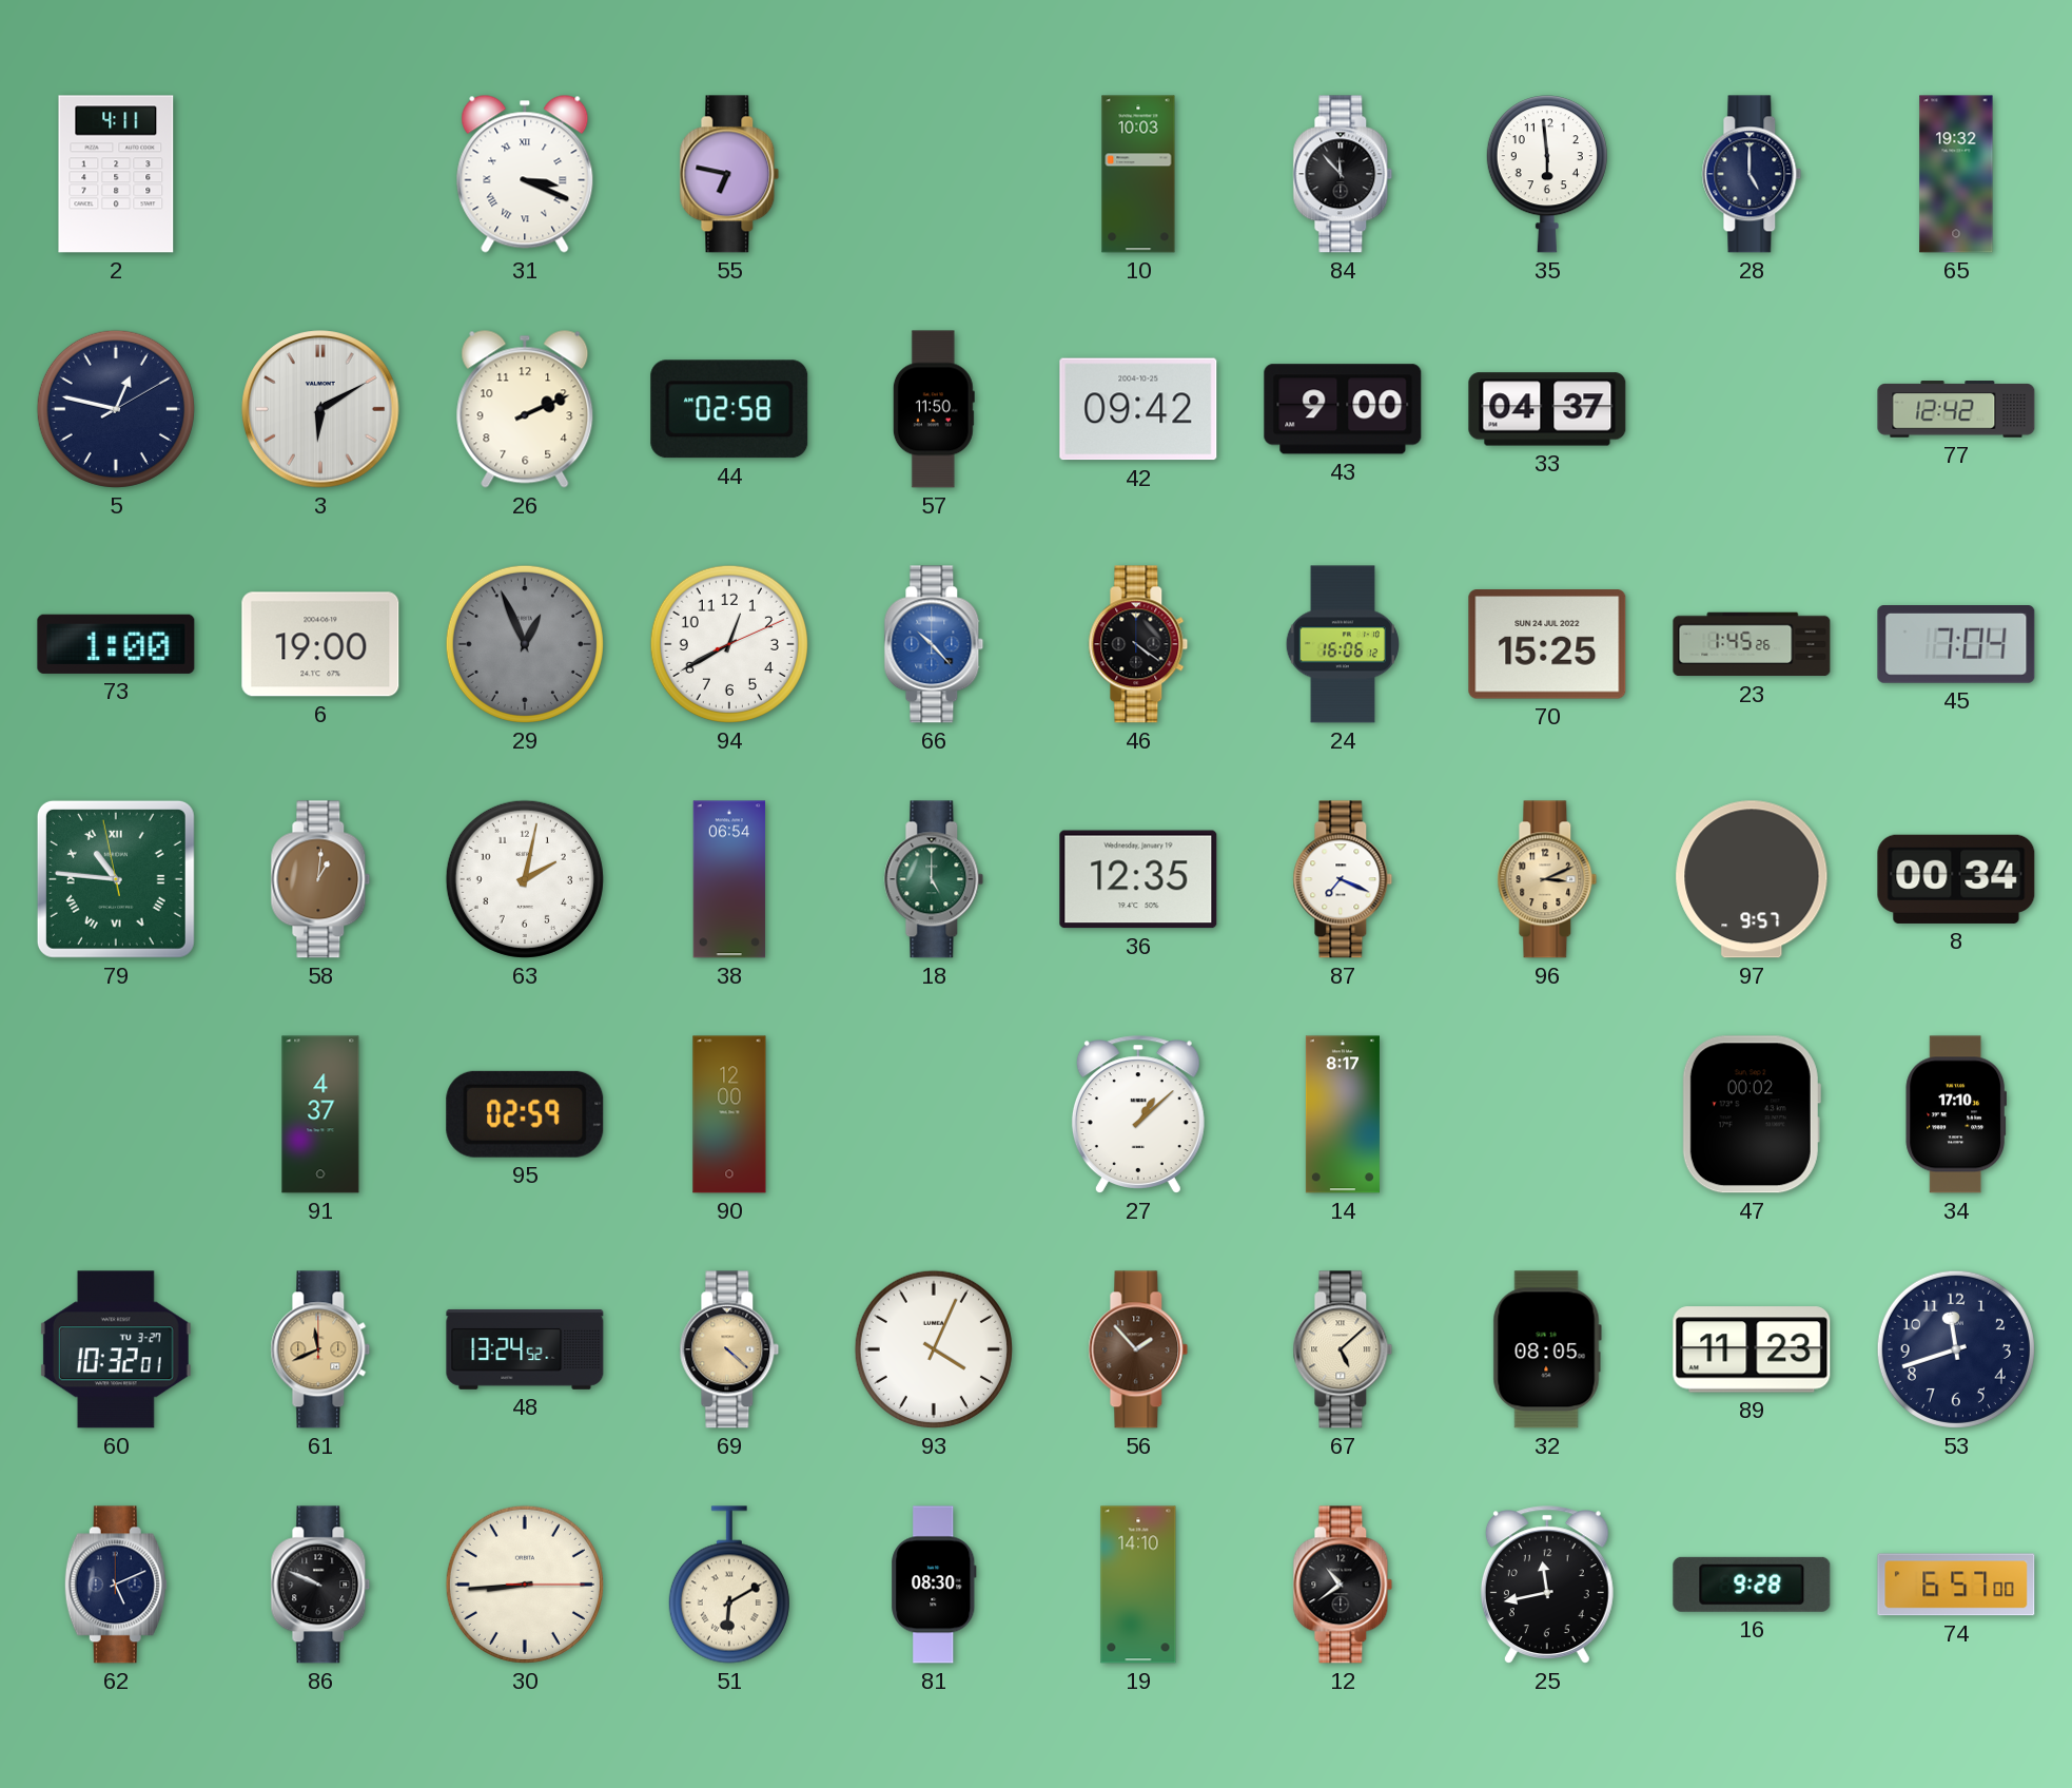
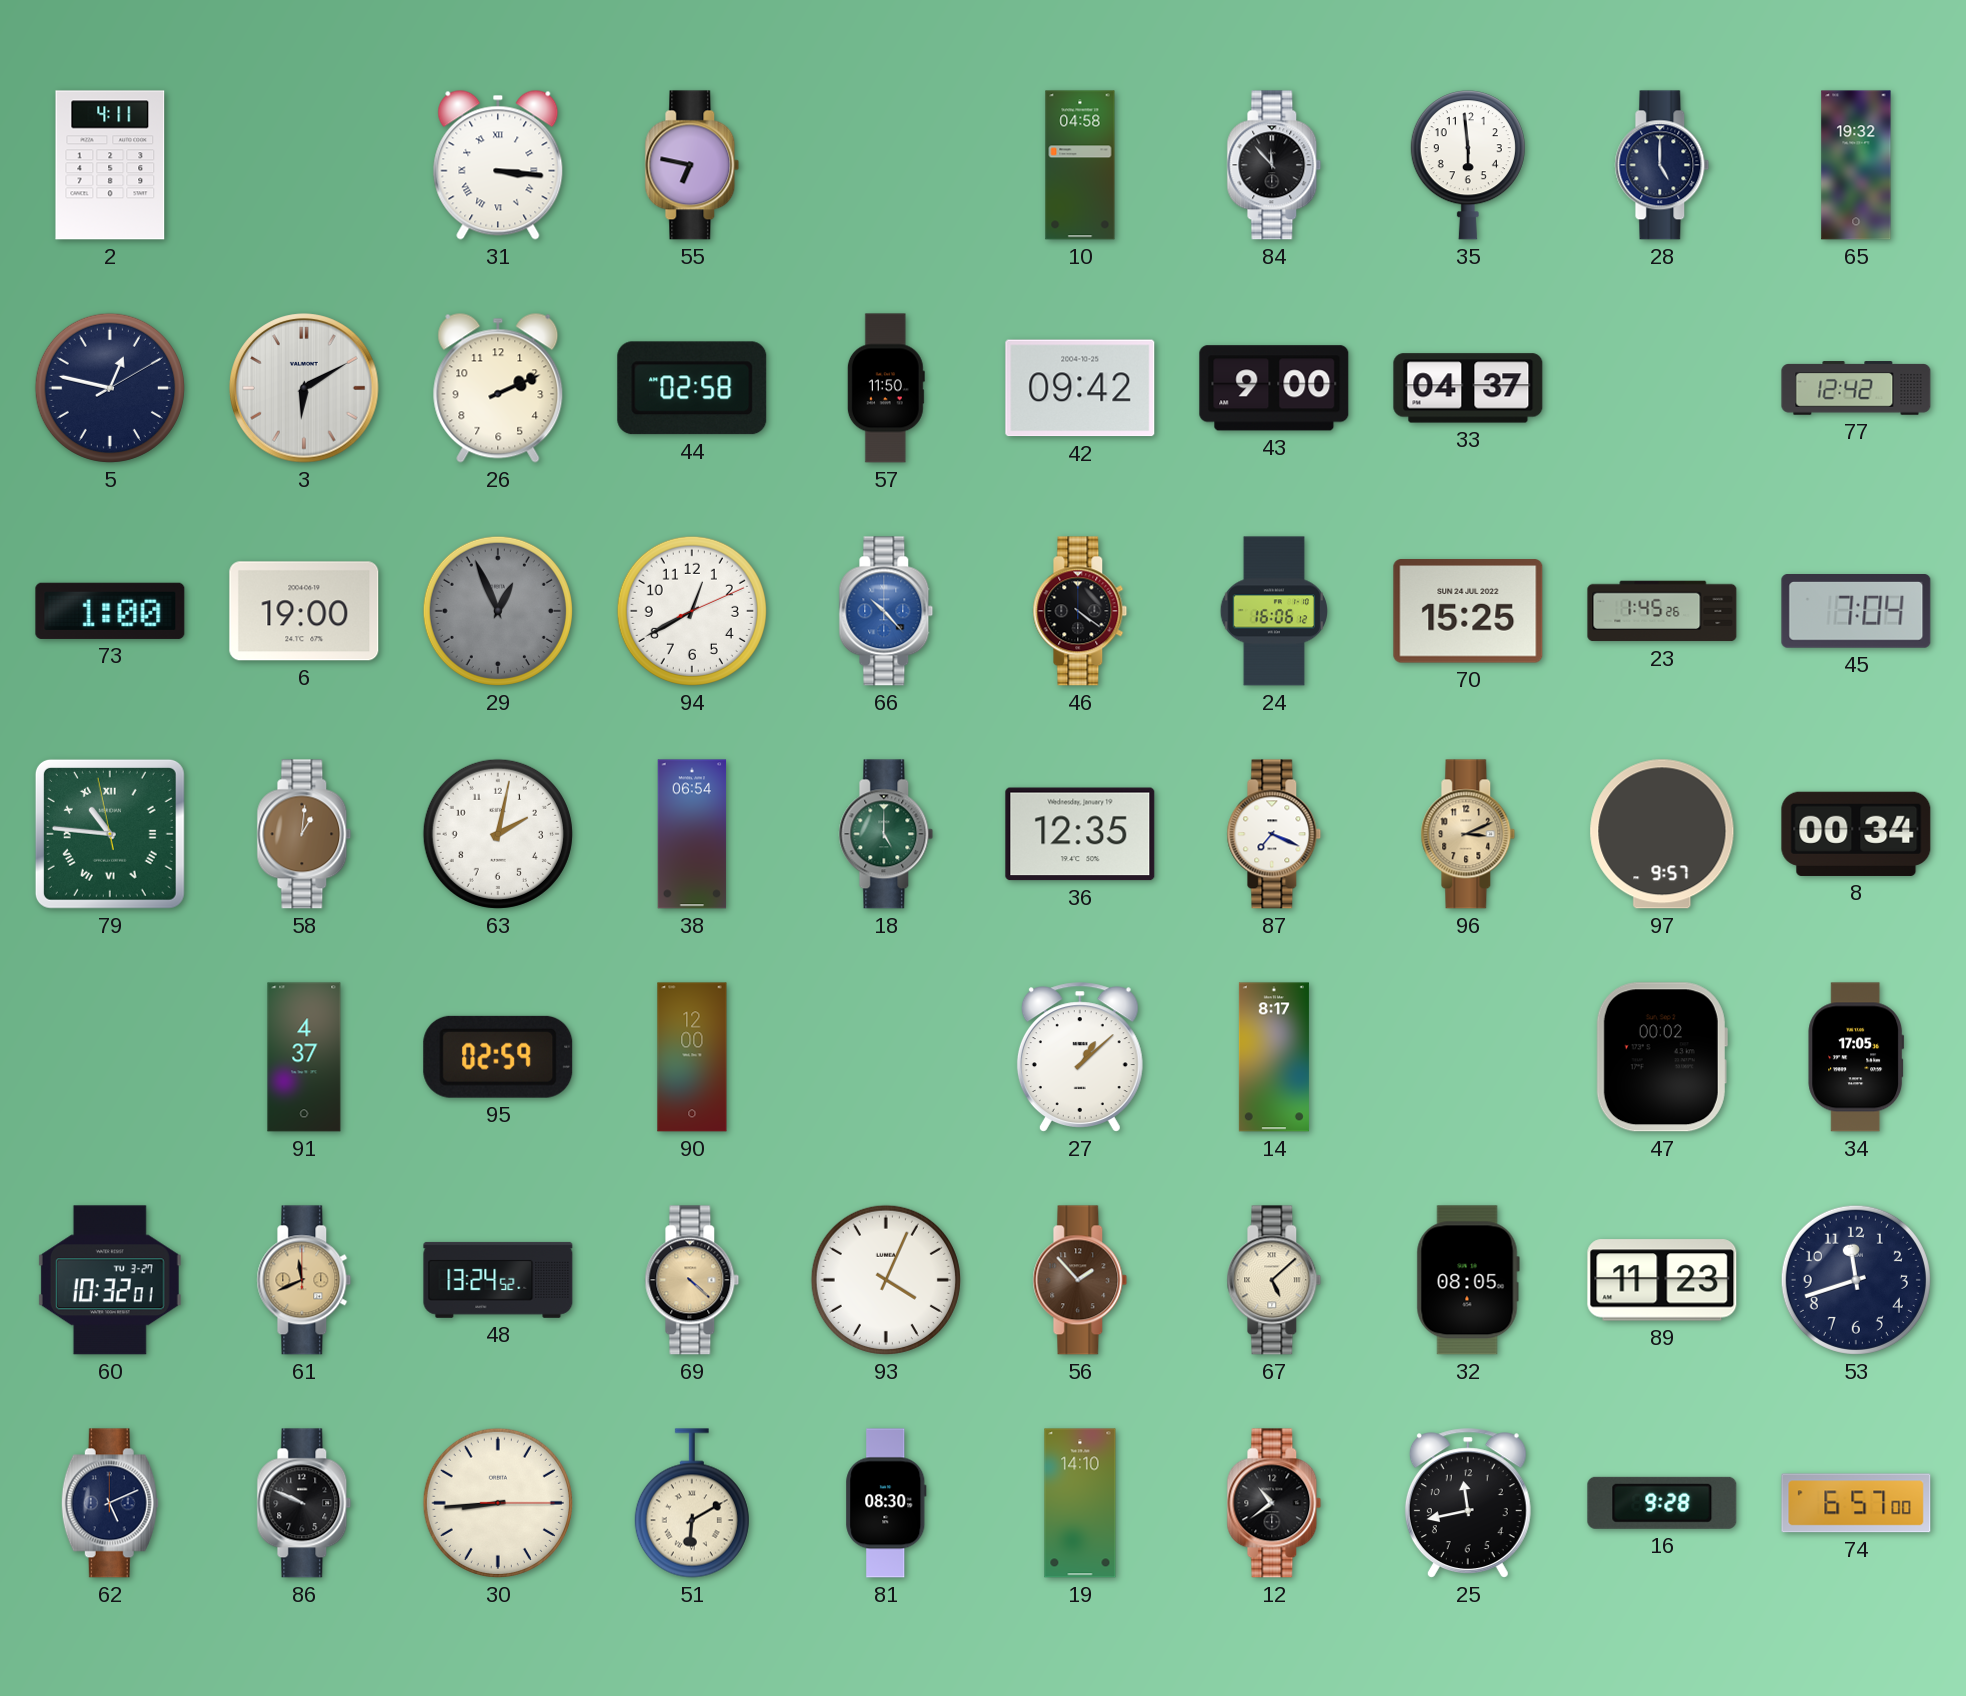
31: 3:19 -> 3:16
10: 10:03 -> 04:58
34: 17:10 -> 17:05
